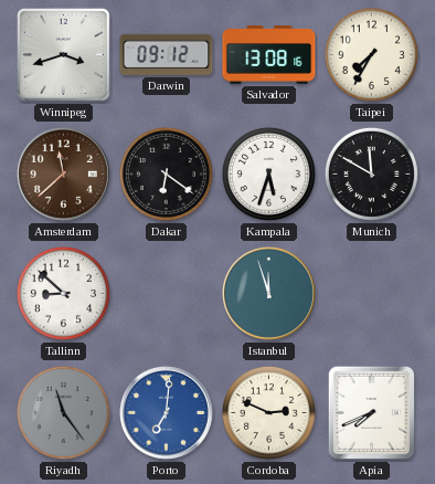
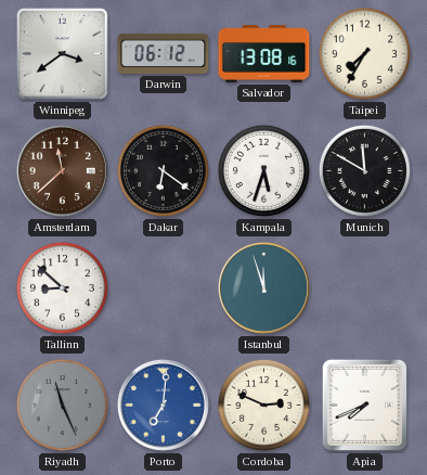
Winnipeg: 3:42 -> 3:39
Darwin: 09:12 -> 06:12
Riyadh: 11:24 -> 11:26
